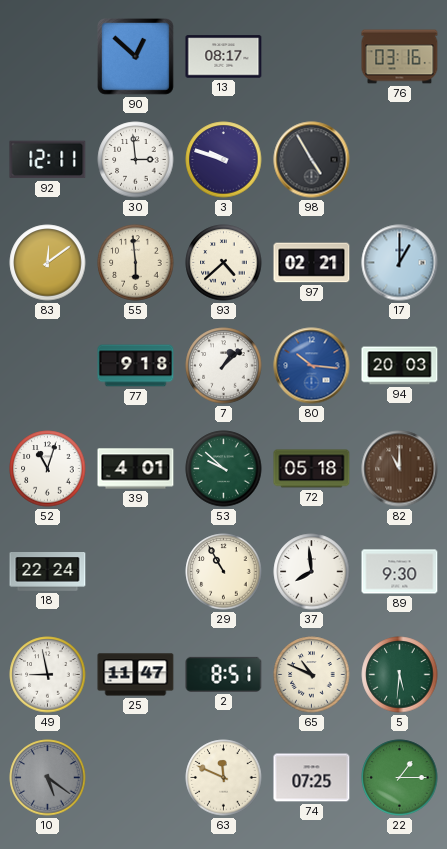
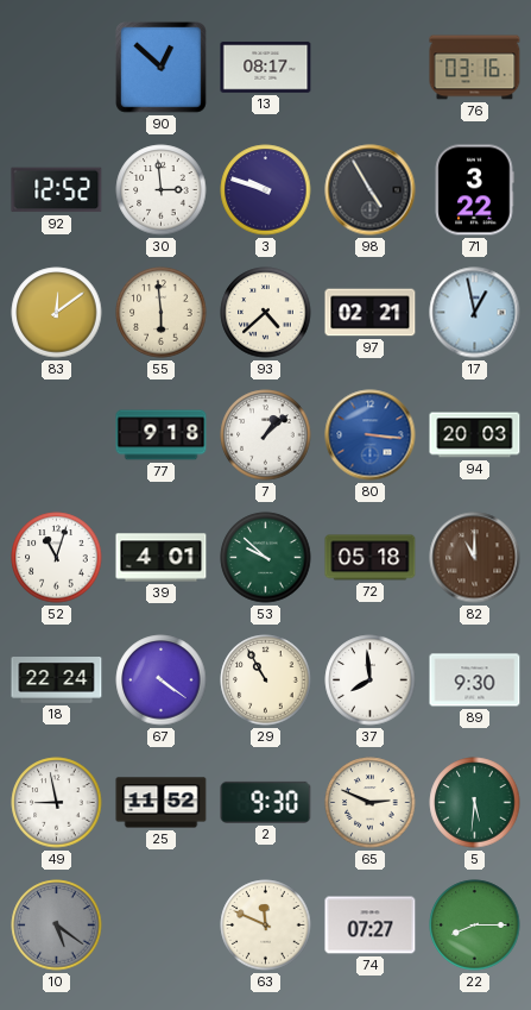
92: 12:11 -> 12:52
71: none -> 3:22
17: 1:00 -> 12:58
80: 10:16 -> 3:16
67: none -> 4:21
25: 11:47 -> 11:52
2: 8:51 -> 9:30
65: 10:49 -> 2:49
74: 07:25 -> 07:27
22: 1:15 -> 8:15
